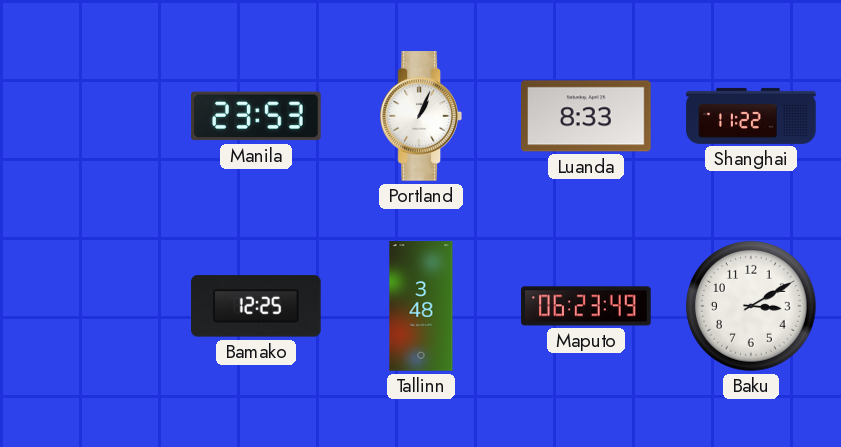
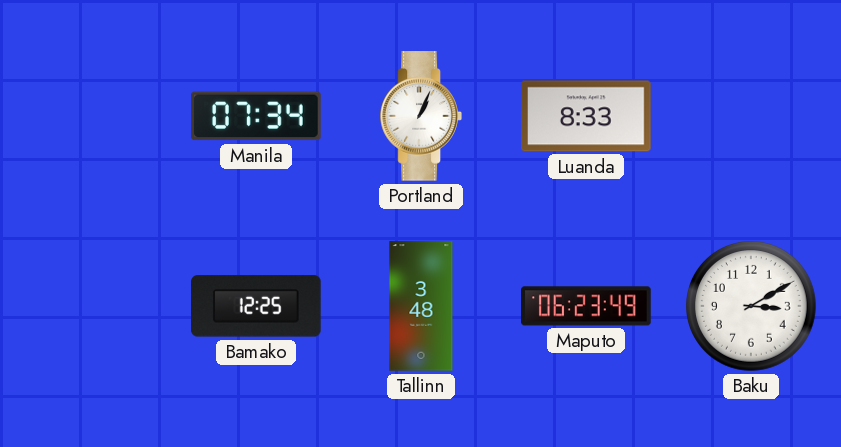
Manila: 23:53 -> 07:34
Shanghai: 11:22 -> none
